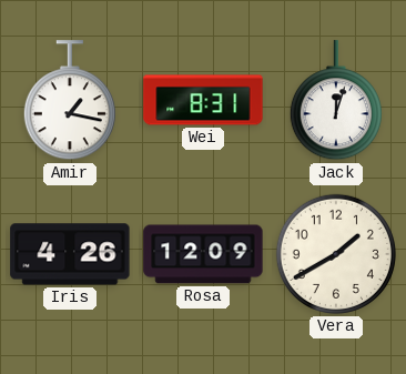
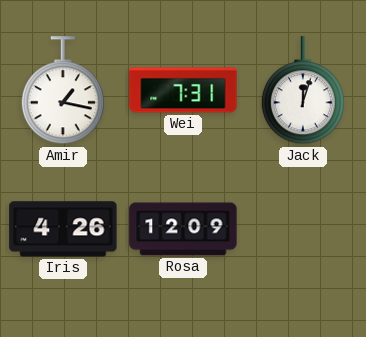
Wei: 8:31 -> 7:31
Vera: 1:40 -> none
